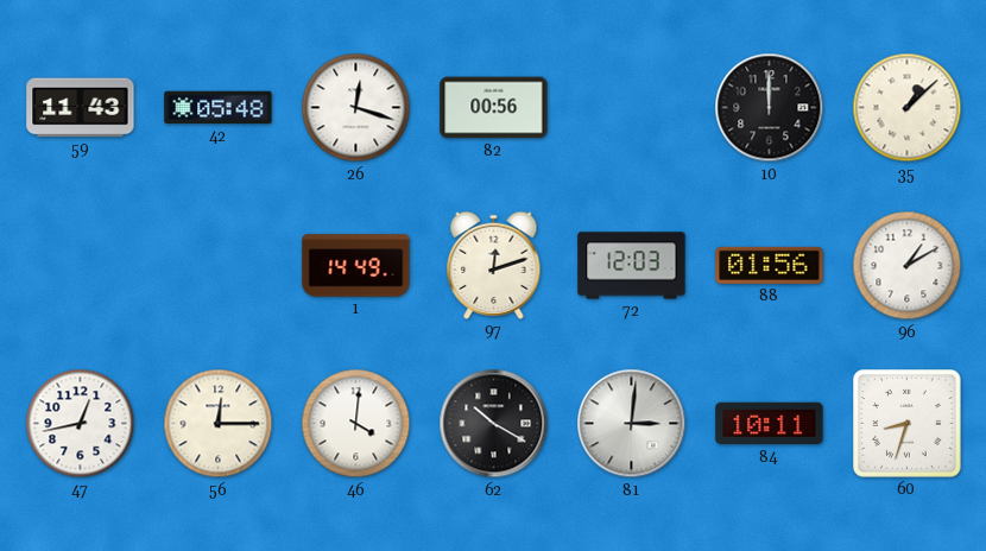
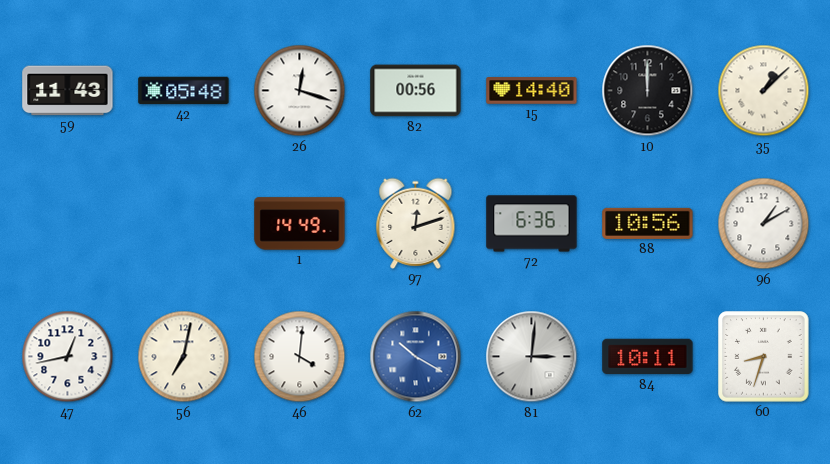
15: none -> 14:40
72: 12:03 -> 6:36
88: 01:56 -> 10:56
56: 12:15 -> 7:02
62 dial: black -> blue
